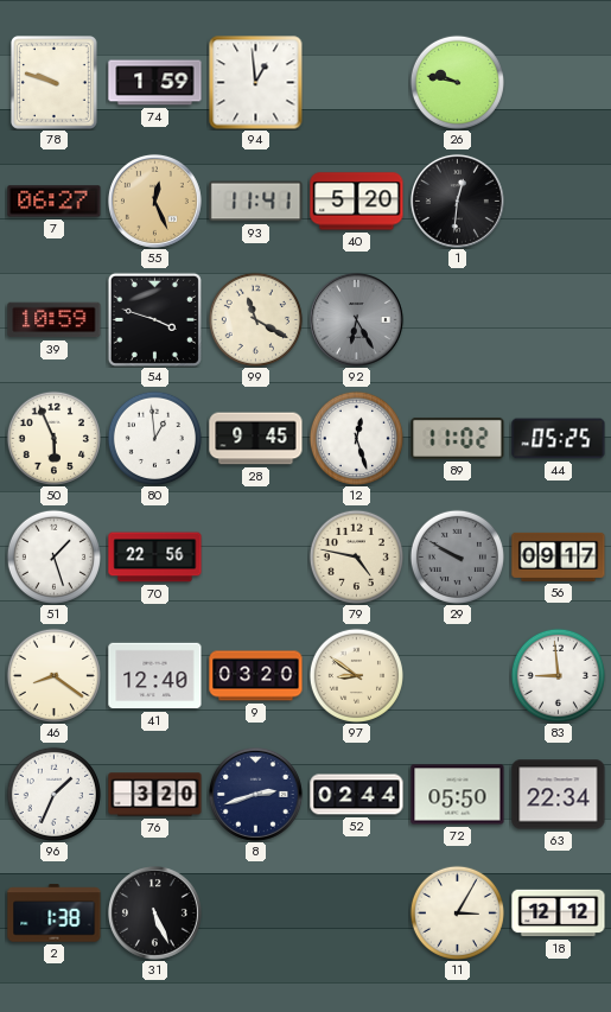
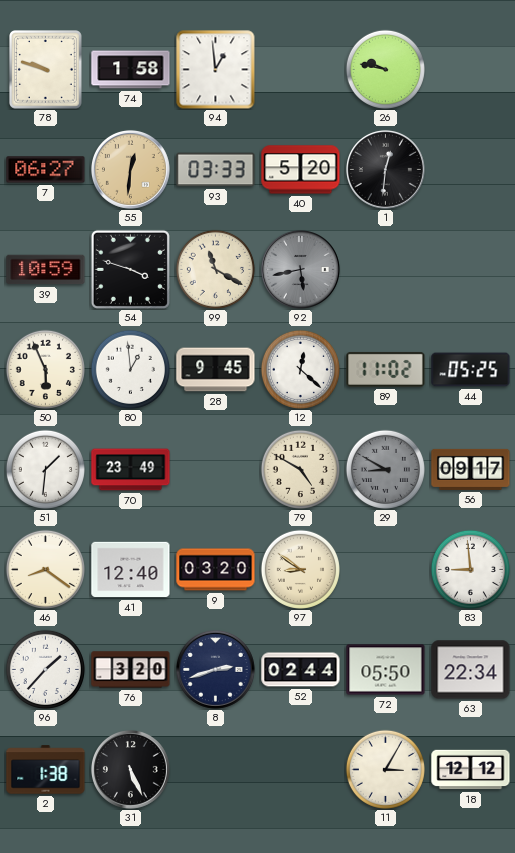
74: 1:59 -> 1:58
55: 12:26 -> 12:31
93: 11:41 -> 03:33
92: 6:25 -> 5:43
12: 12:27 -> 12:22
51: 1:27 -> 1:31
70: 22:56 -> 23:49
79: 4:47 -> 4:50
29: 9:50 -> 8:50
96: 1:34 -> 1:37
